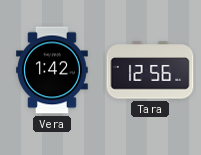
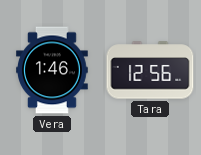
Vera: 1:42 -> 1:46
